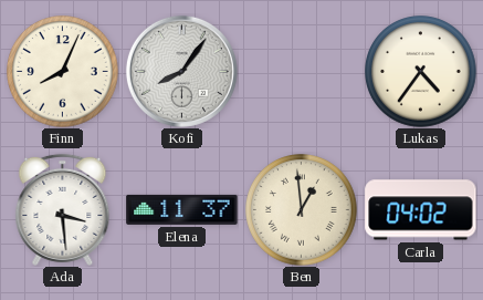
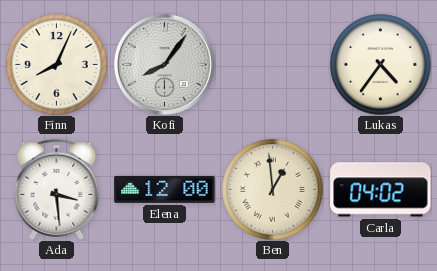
Elena: 11:37 -> 12:00
